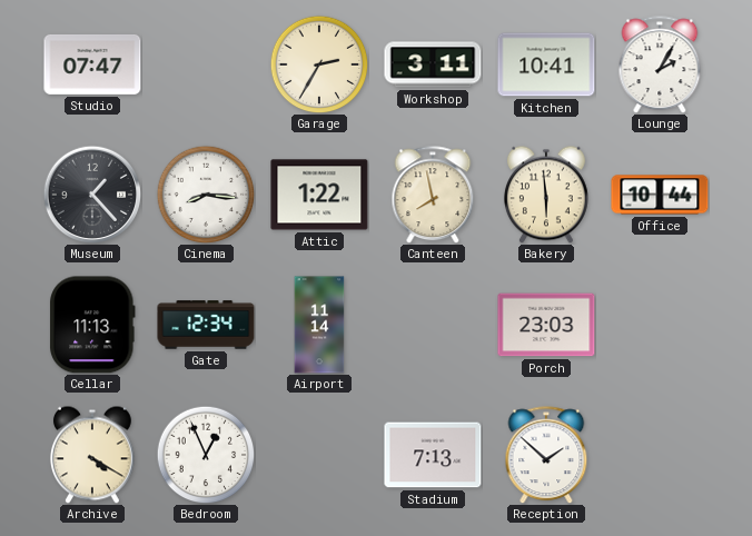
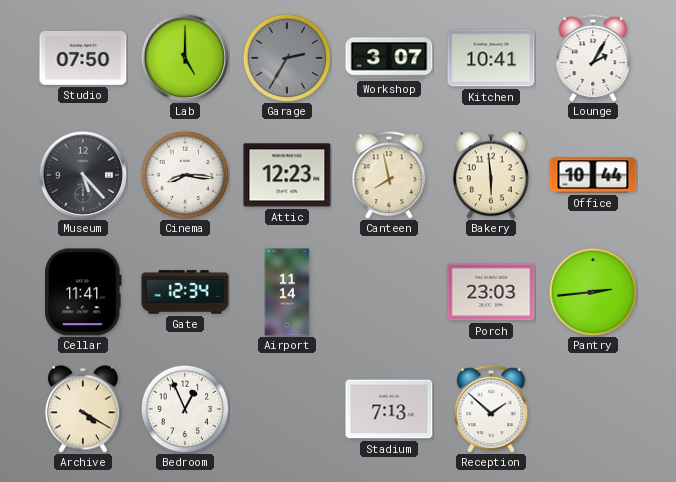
Studio: 07:47 -> 07:50
Lab: none -> 5:00
Garage dial: cream -> grey
Workshop: 3:11 -> 3:07
Museum: 1:23 -> 5:23
Attic: 1:22 -> 12:23
Cellar: 11:13 -> 11:41
Pantry: none -> 2:44
